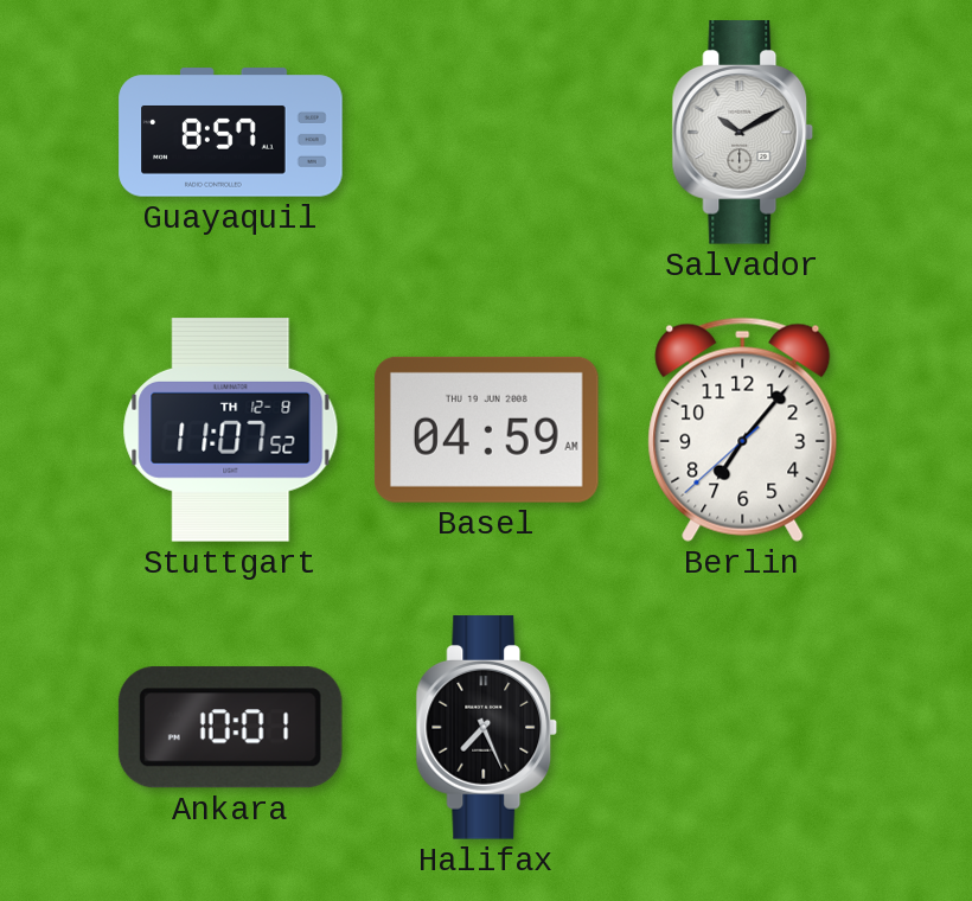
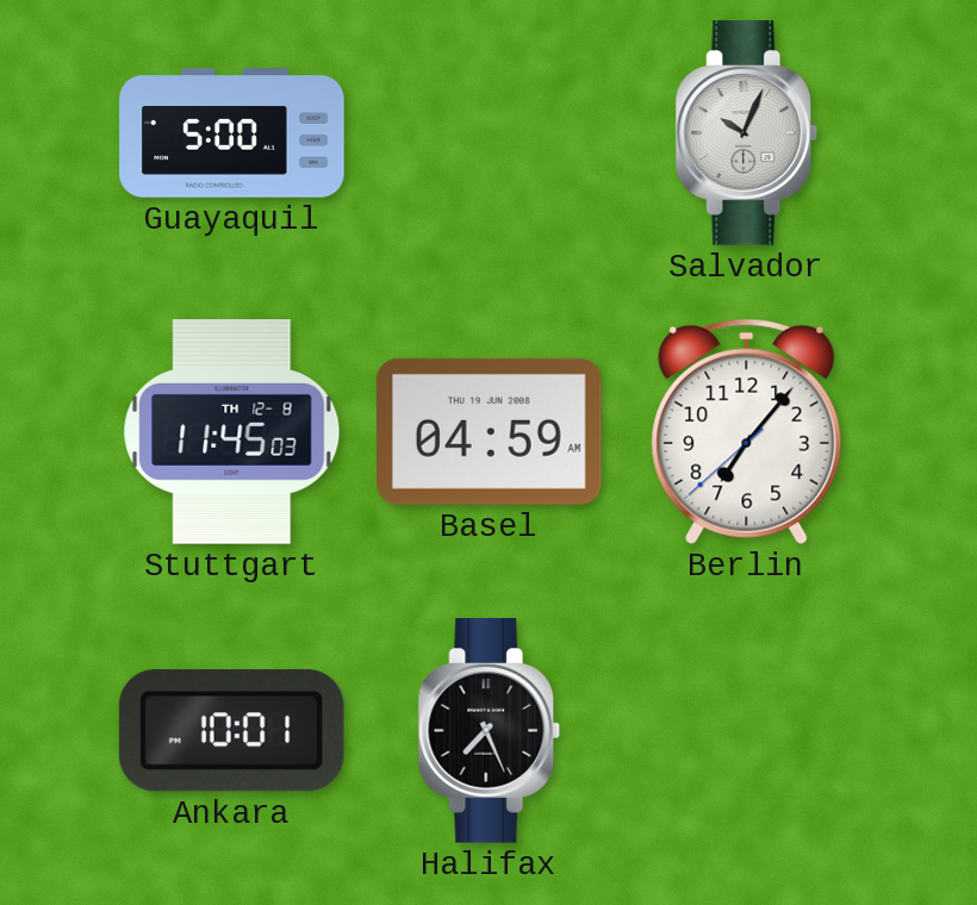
Guayaquil: 8:57 -> 5:00
Salvador: 10:10 -> 10:04
Stuttgart: 11:07 -> 11:45
